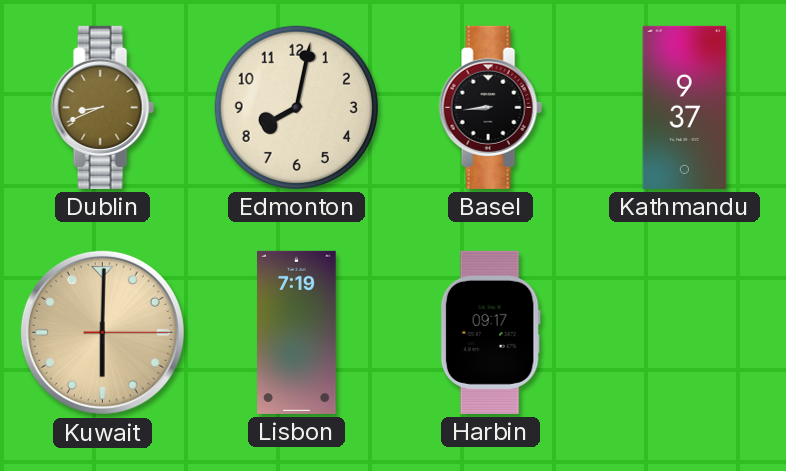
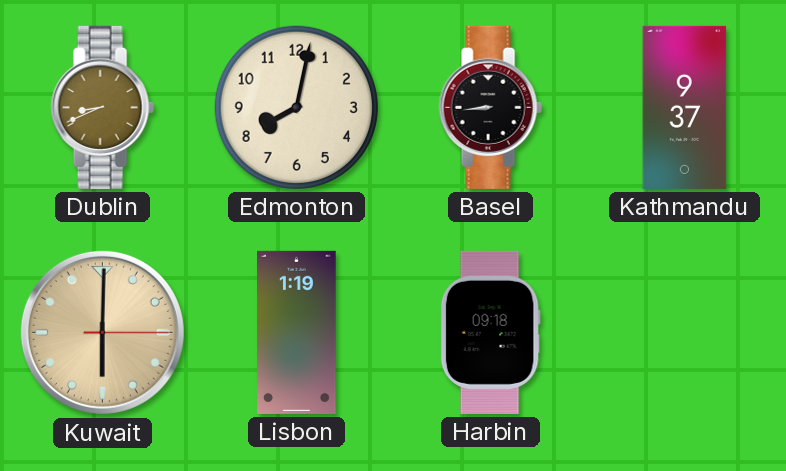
Lisbon: 7:19 -> 1:19
Harbin: 09:17 -> 09:18
